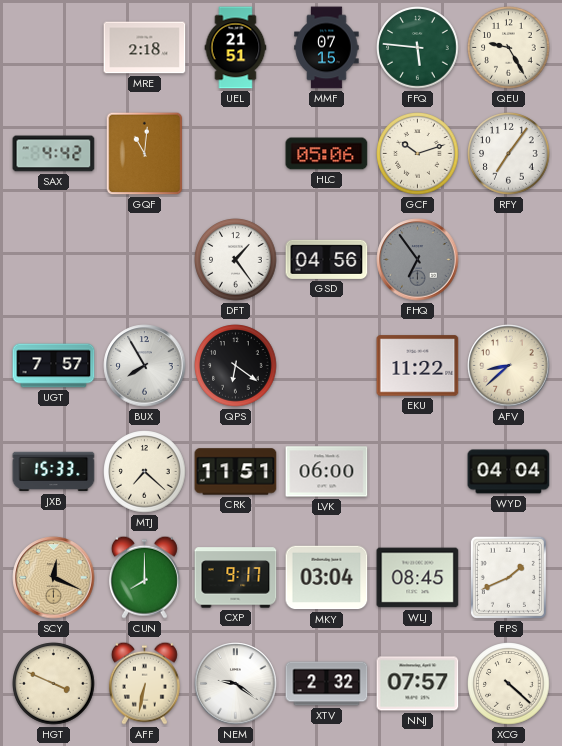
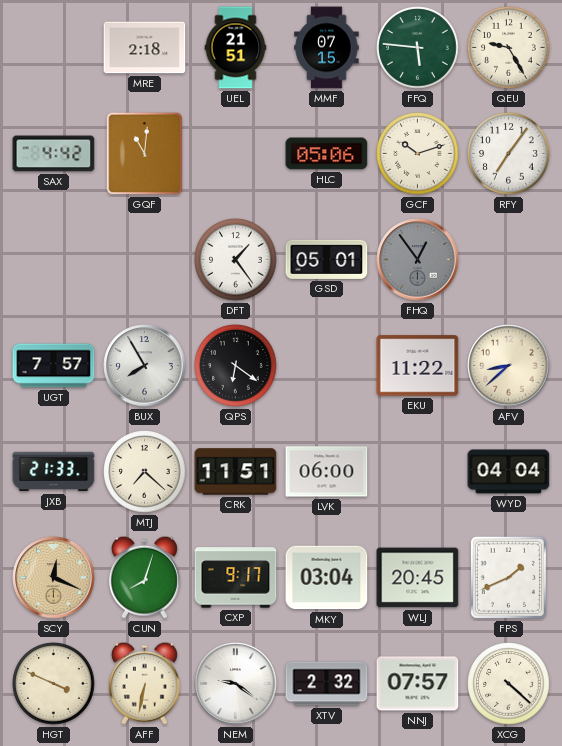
GSD: 04:56 -> 05:01
FHQ: 6:54 -> 12:54
JXB: 15:33 -> 21:33
CUN: 8:00 -> 8:03
WLJ: 08:45 -> 20:45
